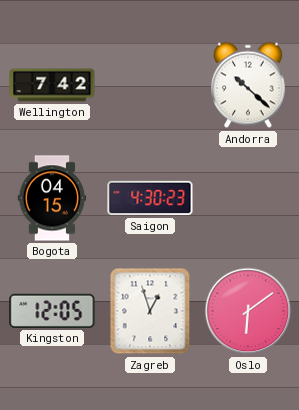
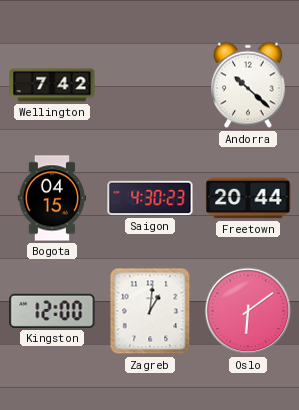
Freetown: none -> 20:44
Kingston: 12:05 -> 12:00
Zagreb: 12:57 -> 1:01
